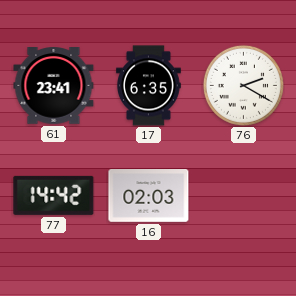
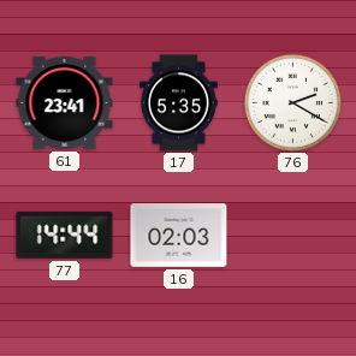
17: 6:35 -> 5:35
77: 14:42 -> 14:44
